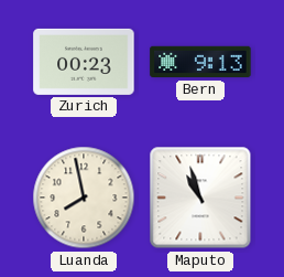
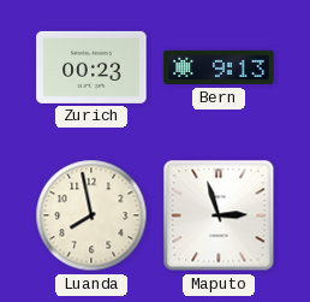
Maputo: 10:57 -> 2:57
